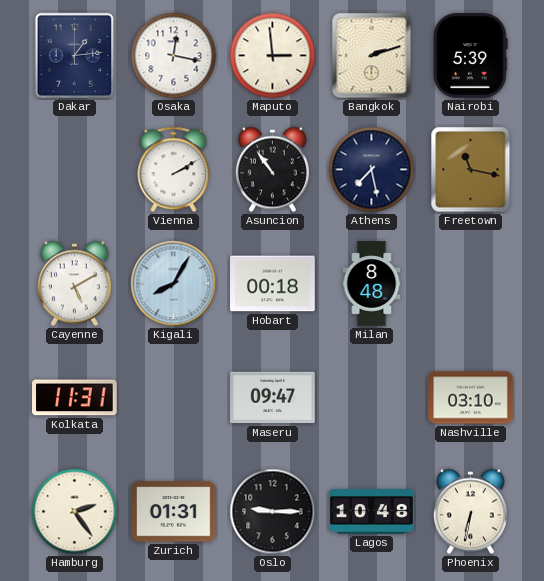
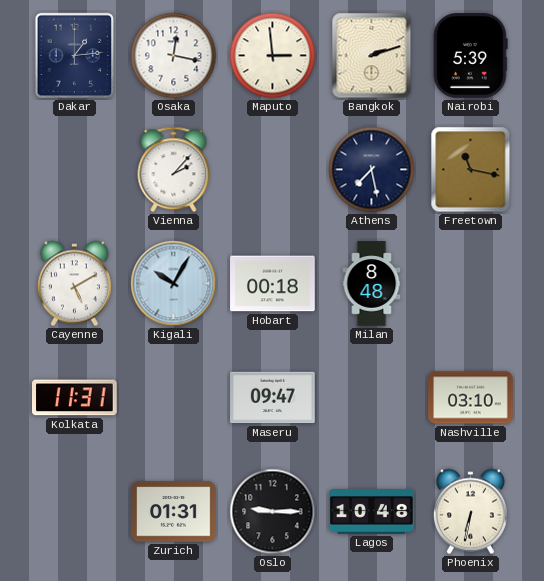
Vienna: 2:10 -> 2:07
Asuncion: 10:54 -> none
Kigali: 8:05 -> 10:05
Hamburg: 2:24 -> none
